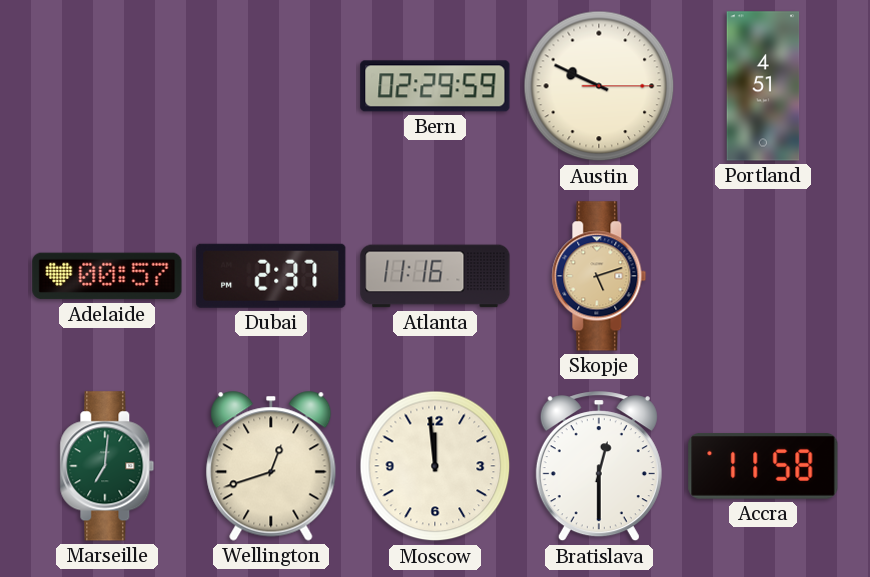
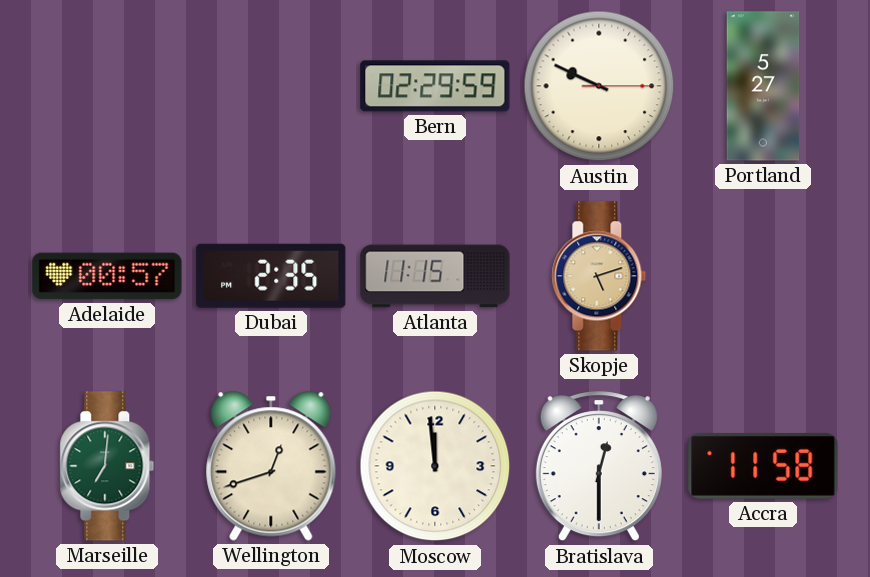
Portland: 4:51 -> 5:27
Dubai: 2:37 -> 2:35
Atlanta: 11:16 -> 11:15
